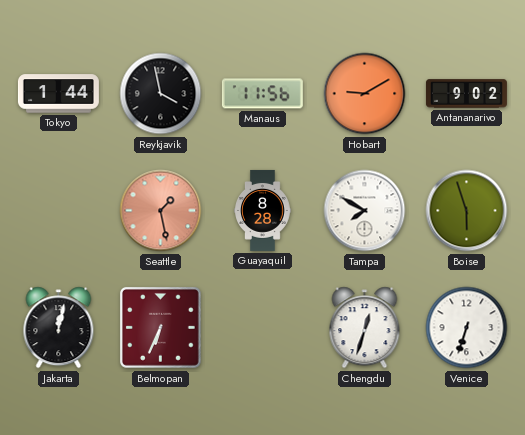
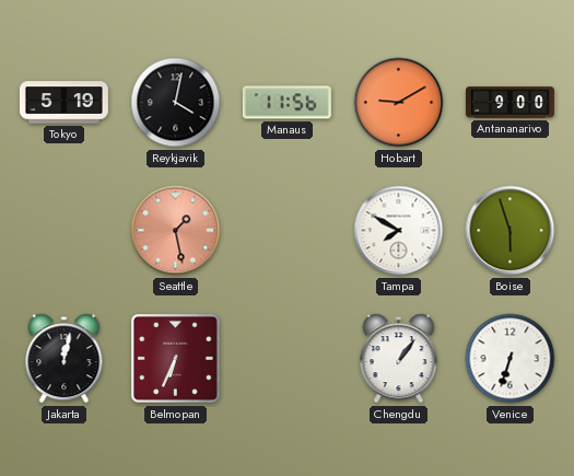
Tokyo: 1:44 -> 5:19
Reykjavik: 3:58 -> 4:02
Antananarivo: 9:02 -> 9:00
Guayaquil: 8:28 -> none
Chengdu: 12:33 -> 1:06
